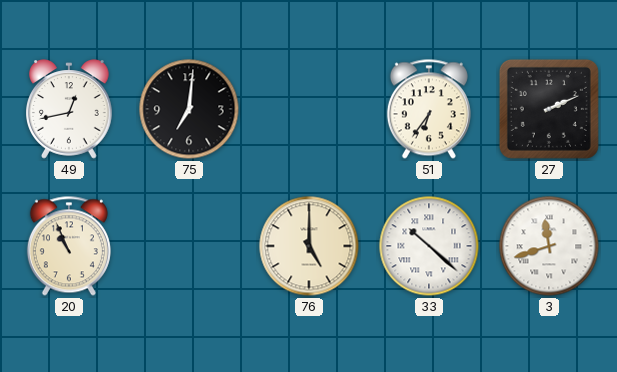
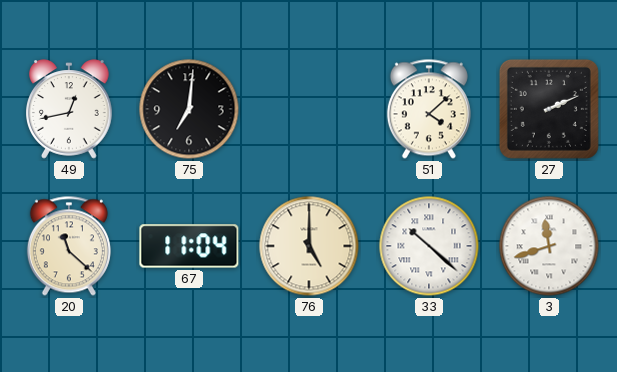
51: 6:36 -> 4:08
20: 10:56 -> 11:22
67: none -> 11:04
